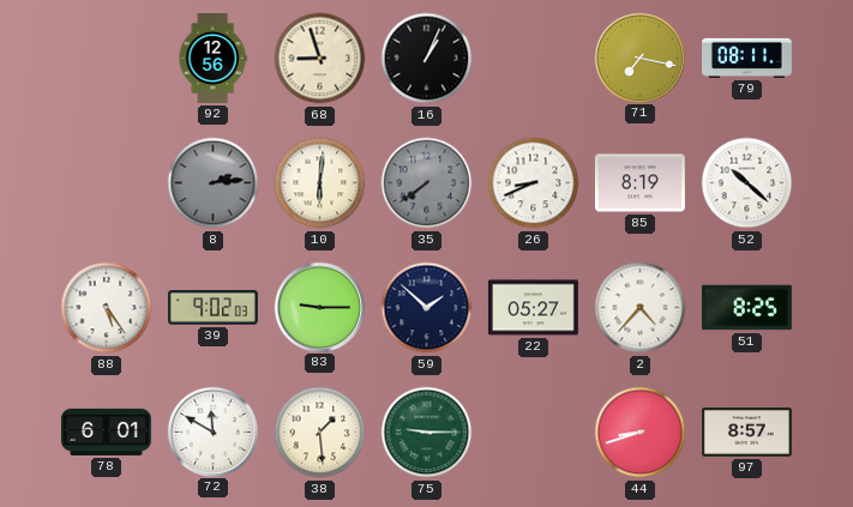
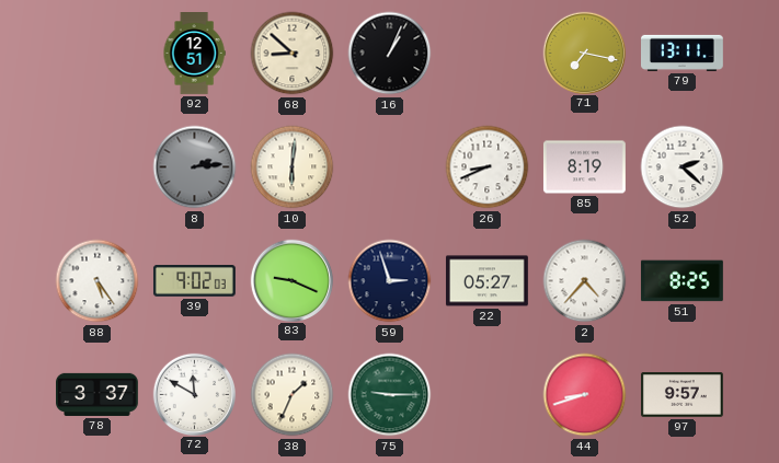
92: 12:56 -> 12:51
68: 8:57 -> 8:52
79: 08:11 -> 13:11
35: 7:39 -> none
52: 10:22 -> 2:22
83: 9:15 -> 9:19
59: 1:52 -> 2:57
78: 6:01 -> 3:37
38: 1:29 -> 1:34
97: 8:57 -> 9:57
